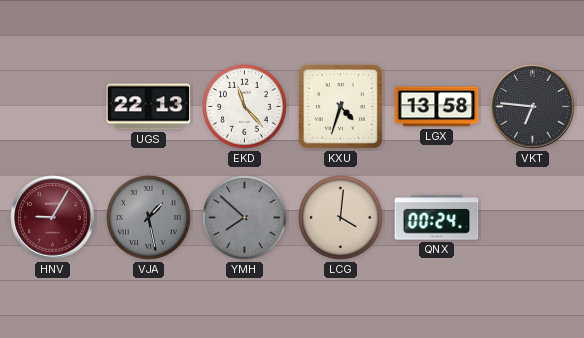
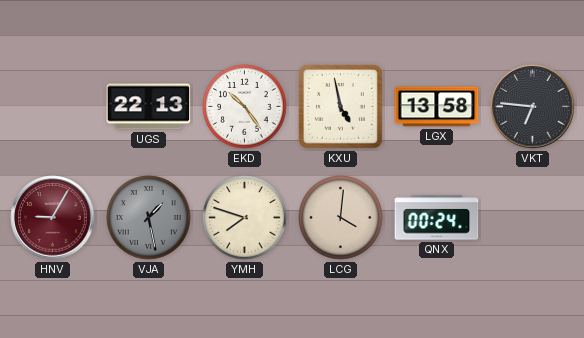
EKD: 11:23 -> 10:24
KXU: 4:33 -> 4:58
YMH: 7:52 -> 7:48
YMH dial: grey -> cream
